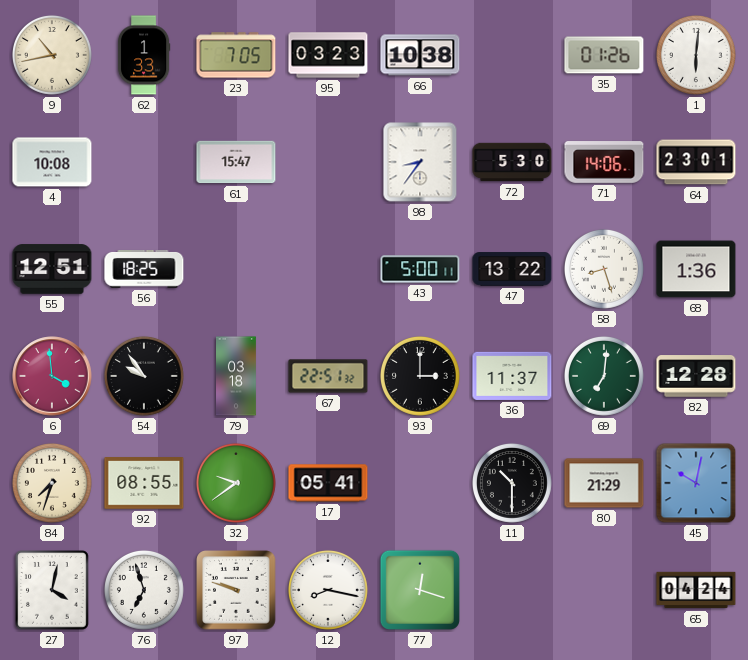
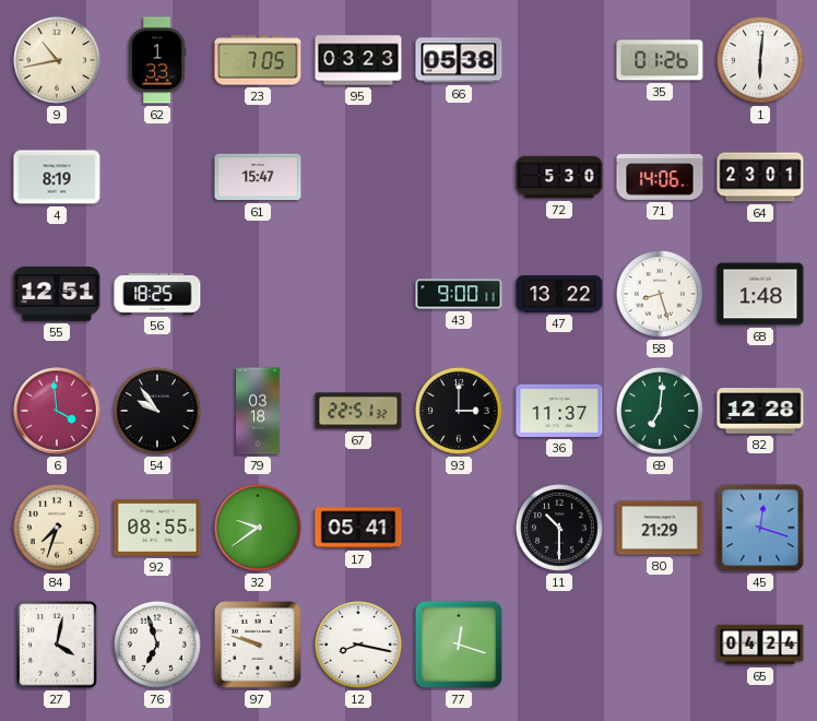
66: 10:38 -> 05:38
4: 10:08 -> 8:19
98: 8:36 -> none
43: 5:00 -> 9:00
68: 1:36 -> 1:48
45: 10:02 -> 12:18
